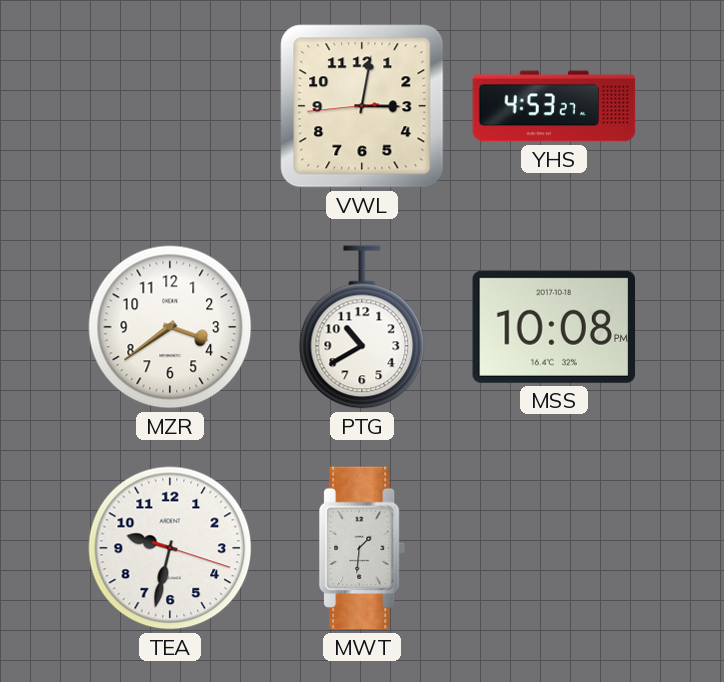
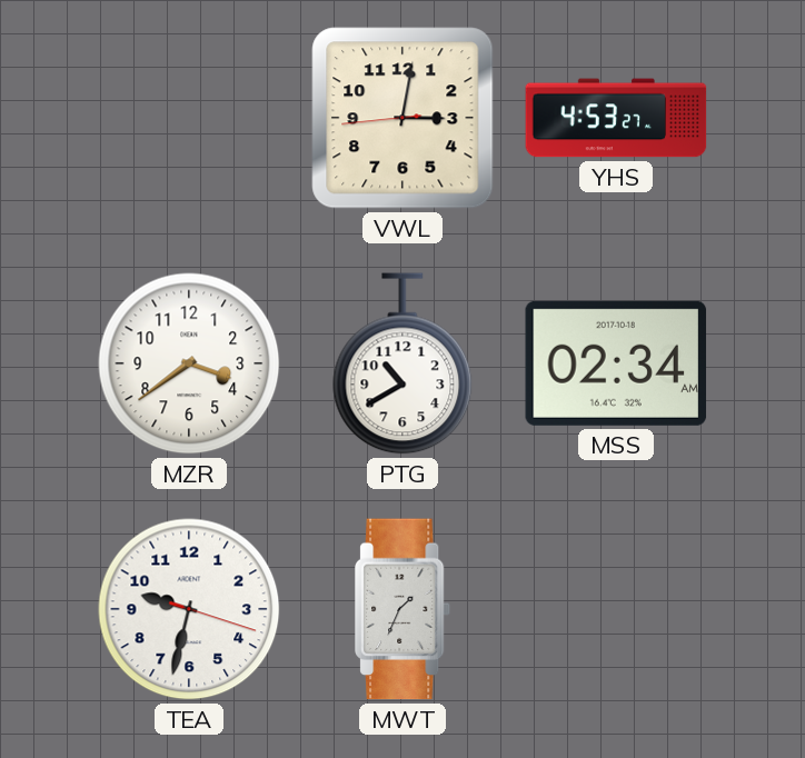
MSS: 10:08 -> 02:34
MWT: 1:31 -> 1:34
